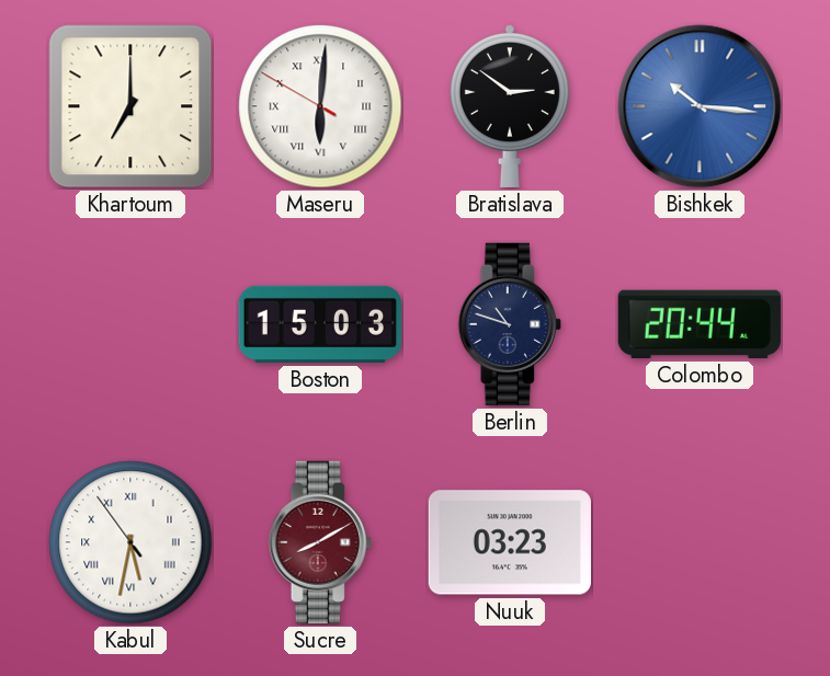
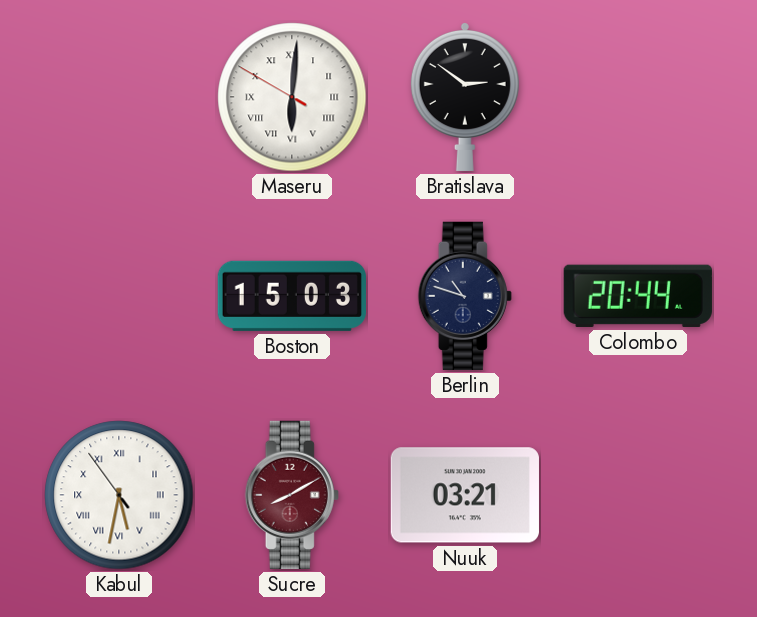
Khartoum: 7:00 -> none
Bishkek: 10:16 -> none
Nuuk: 03:23 -> 03:21
